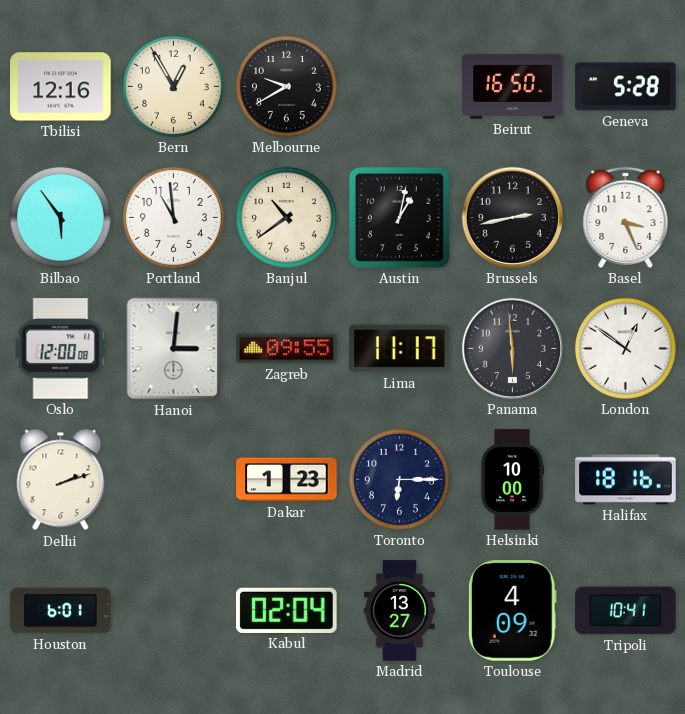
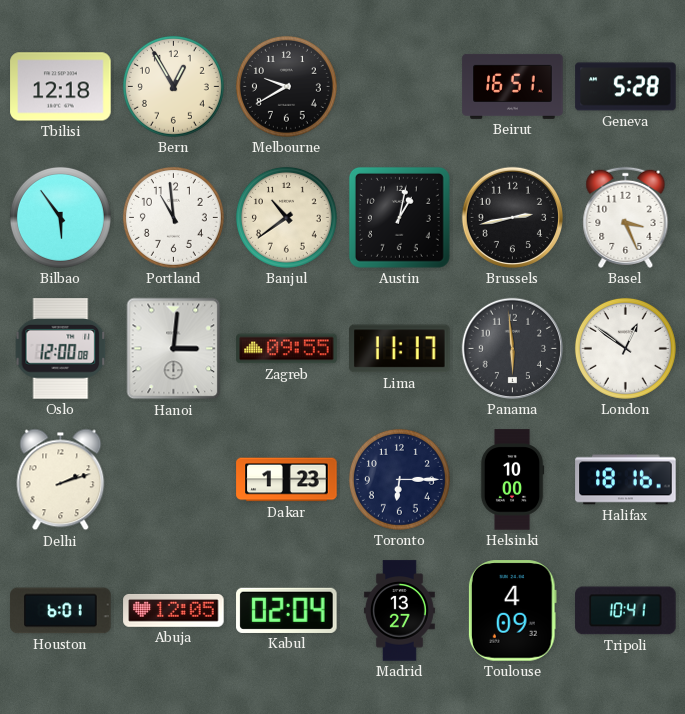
Tbilisi: 12:16 -> 12:18
Beirut: 16:50 -> 16:51
Abuja: none -> 12:05
